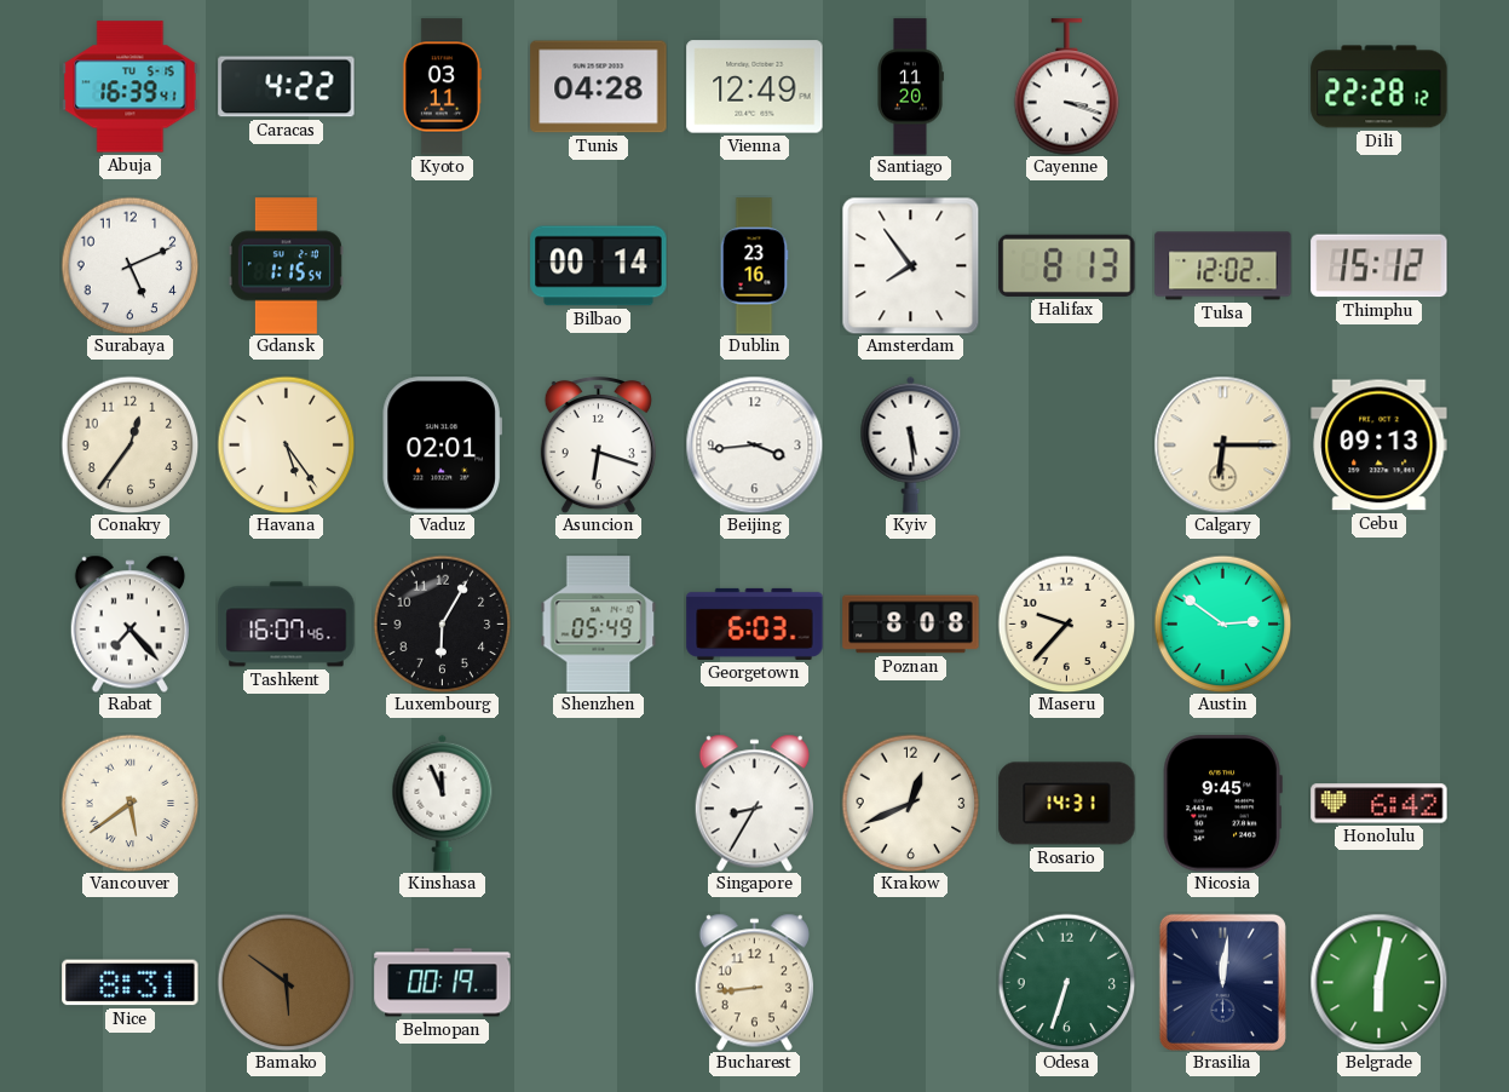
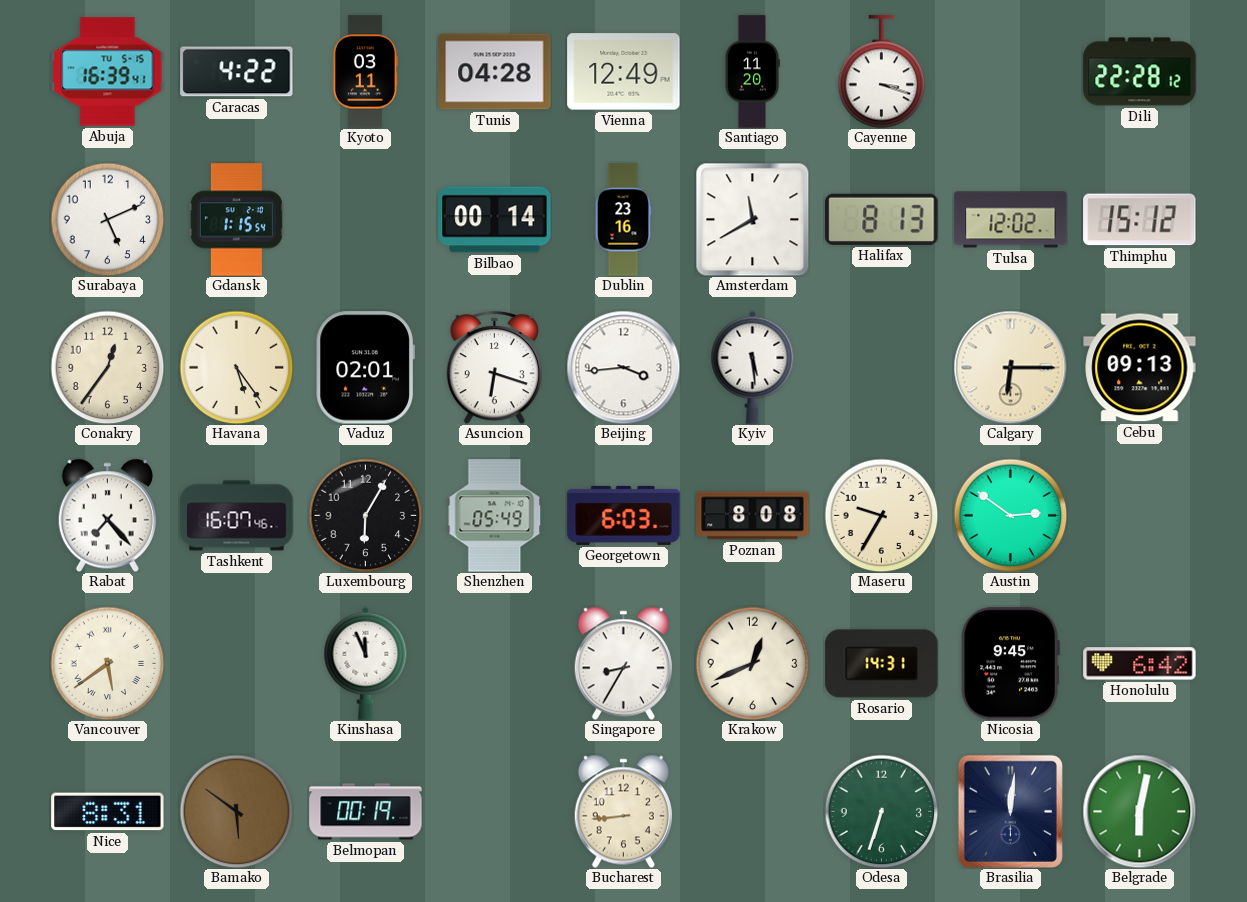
Amsterdam: 7:54 -> 11:40
Maseru: 9:37 -> 9:35
